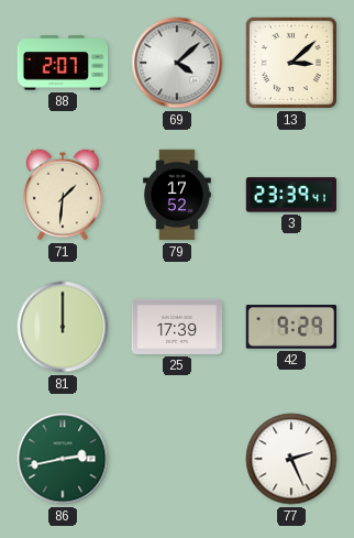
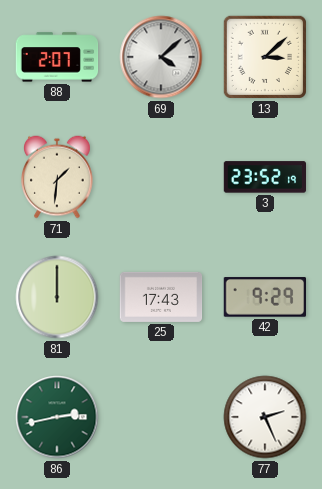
79: 17:52 -> none
3: 23:39 -> 23:52
25: 17:39 -> 17:43
